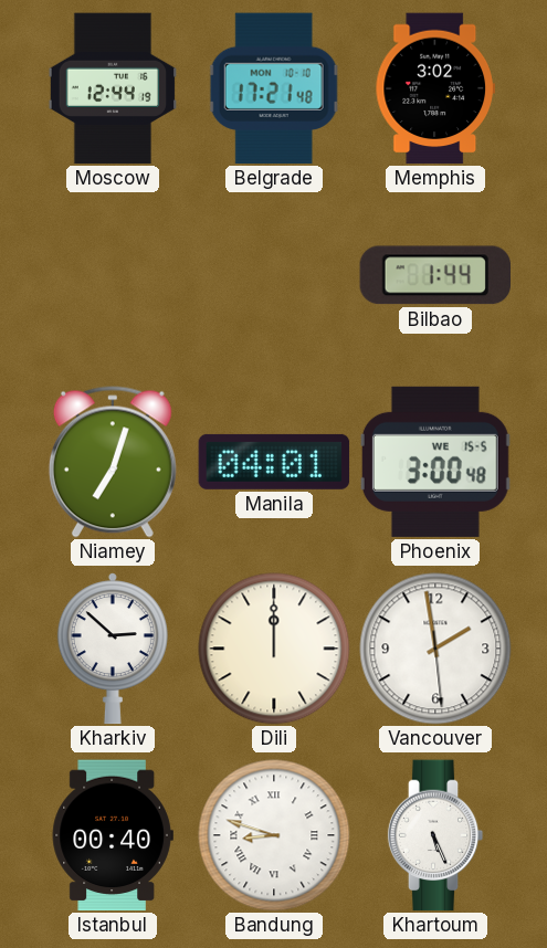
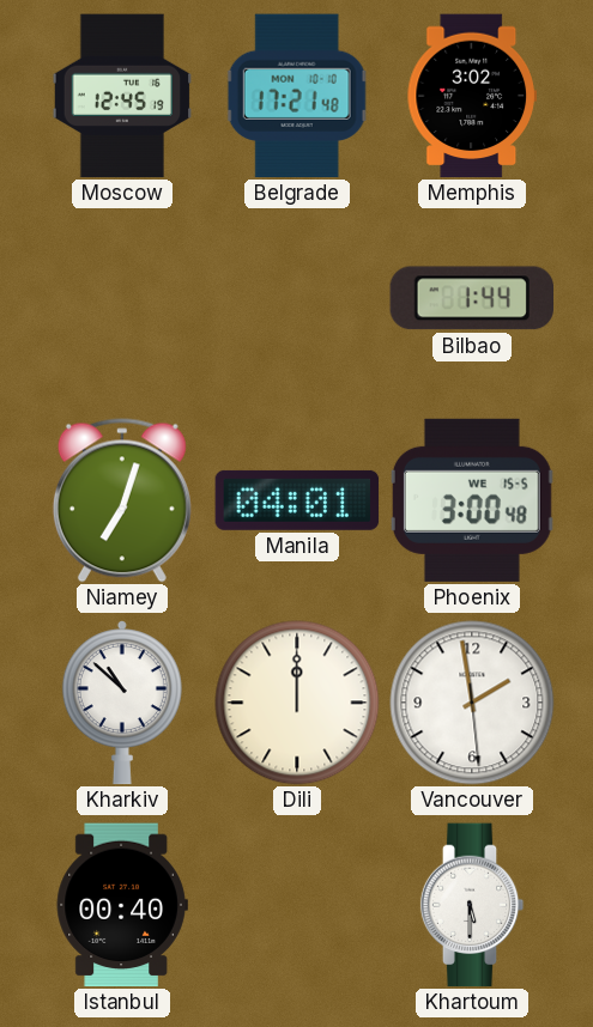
Moscow: 12:44 -> 12:45
Kharkiv: 2:52 -> 10:52
Bandung: 8:48 -> none
Khartoum: 5:26 -> 5:30
